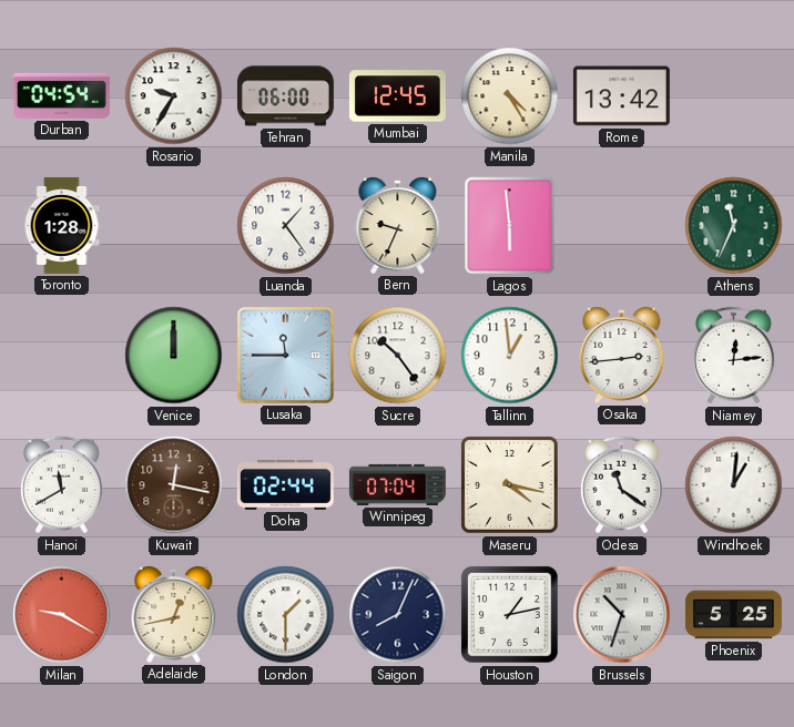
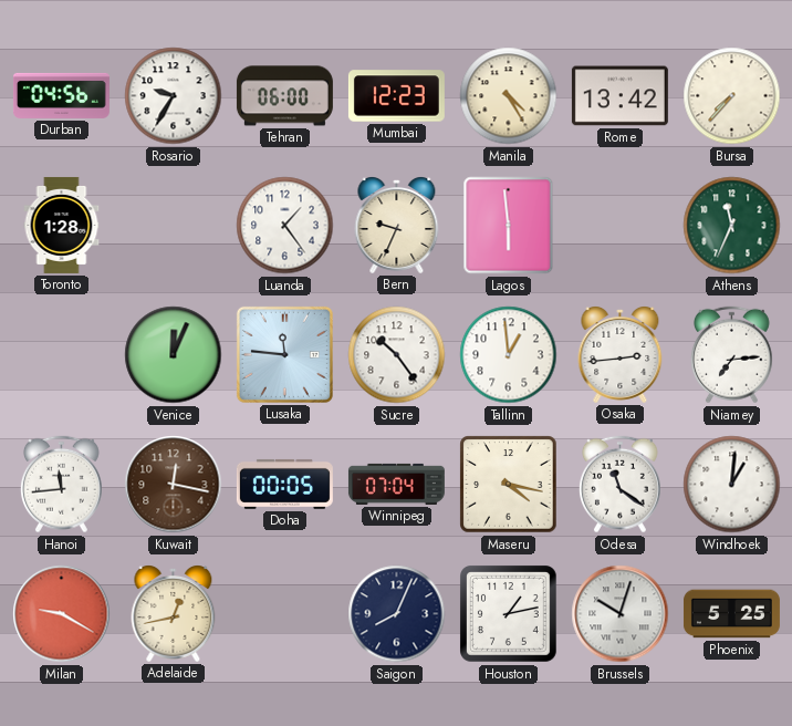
Durban: 04:54 -> 04:56
Mumbai: 12:45 -> 12:23
Bursa: none -> 7:37
Venice: 12:00 -> 12:04
Lusaka: 11:45 -> 11:46
Niamey: 12:14 -> 7:14
Hanoi: 11:40 -> 11:44
Doha: 02:44 -> 00:05
London: 1:30 -> none
Brussels: 10:33 -> 10:03
